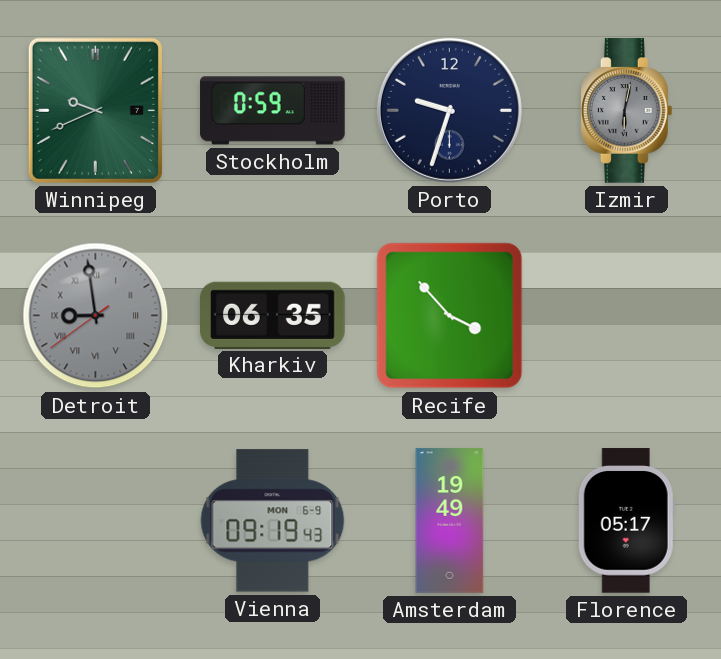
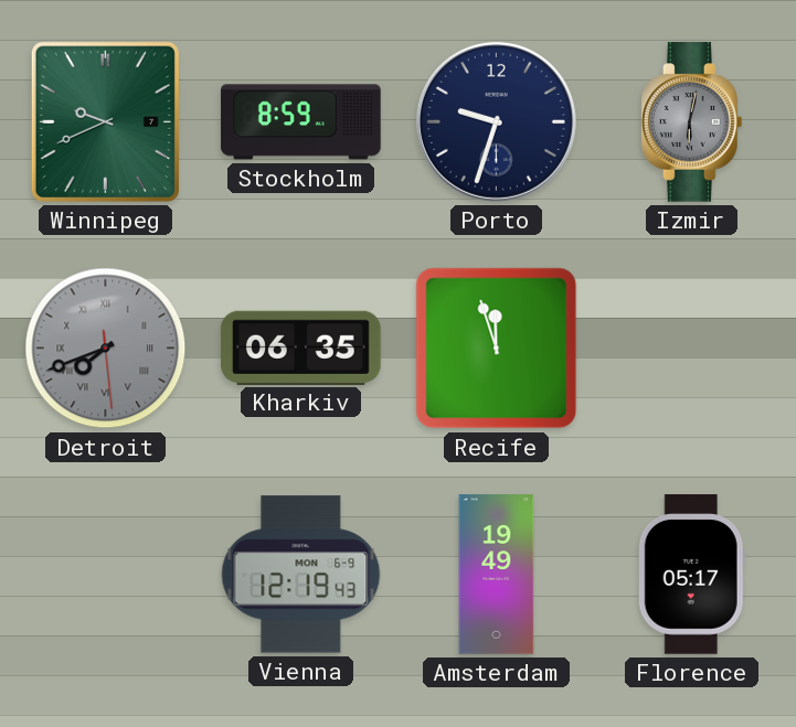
Stockholm: 0:59 -> 8:59
Detroit: 8:58 -> 7:41
Recife: 3:53 -> 11:57
Vienna: 09:19 -> 12:19
